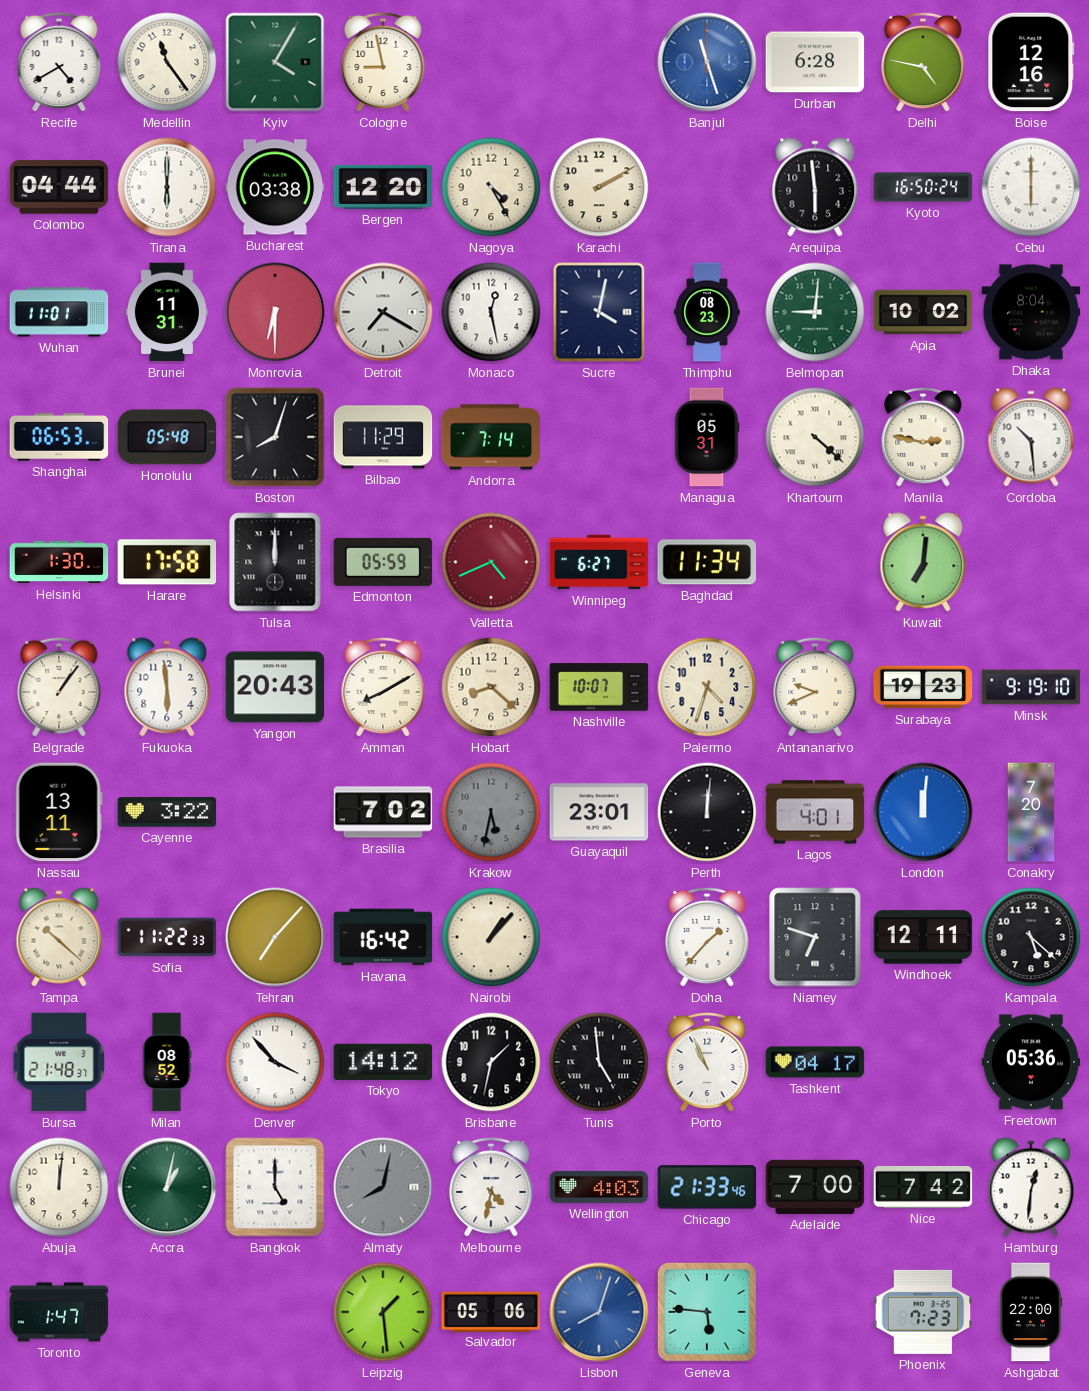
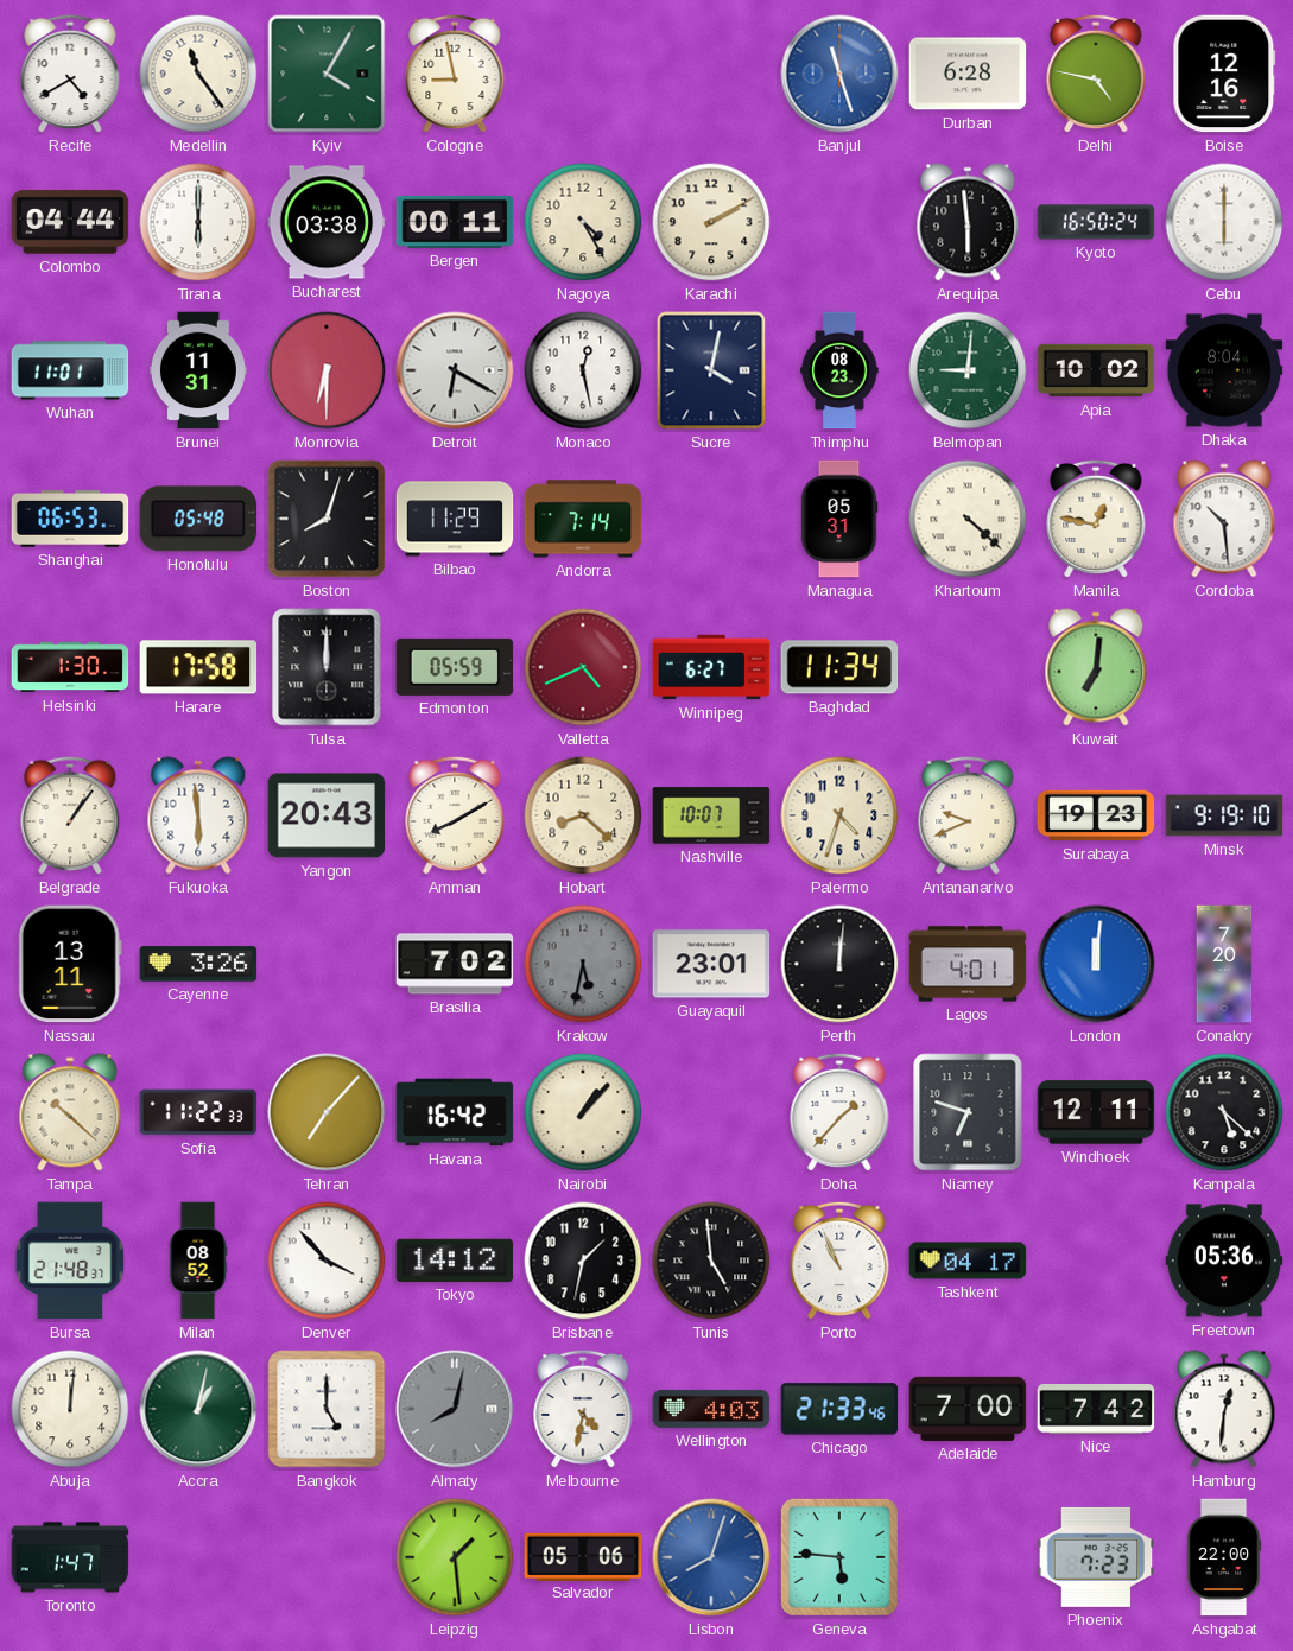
Bergen: 12:20 -> 00:11
Detroit: 7:20 -> 6:20
Manila: 2:47 -> 12:47
Cayenne: 3:22 -> 3:26
